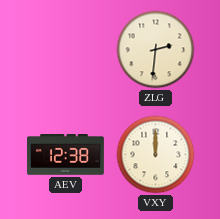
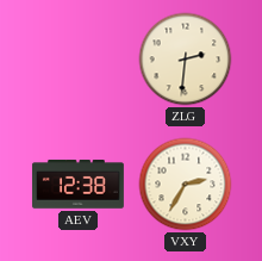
VXY: 12:00 -> 2:35
